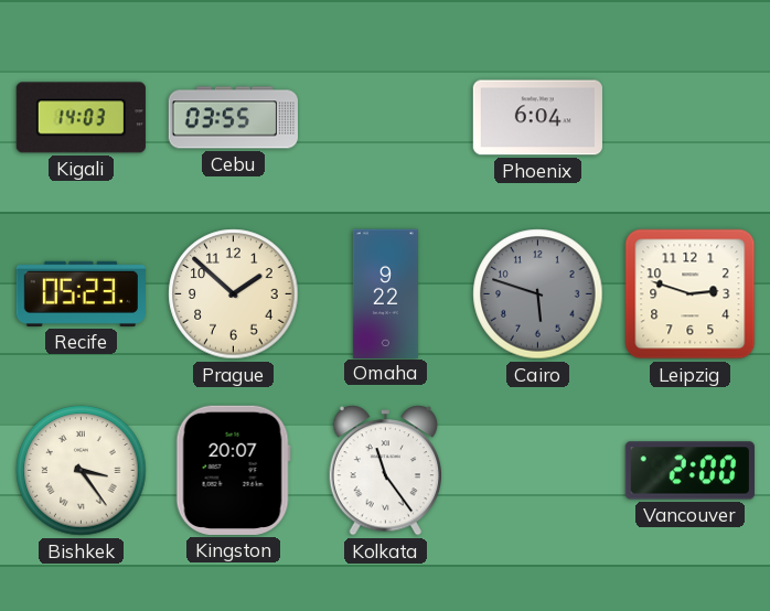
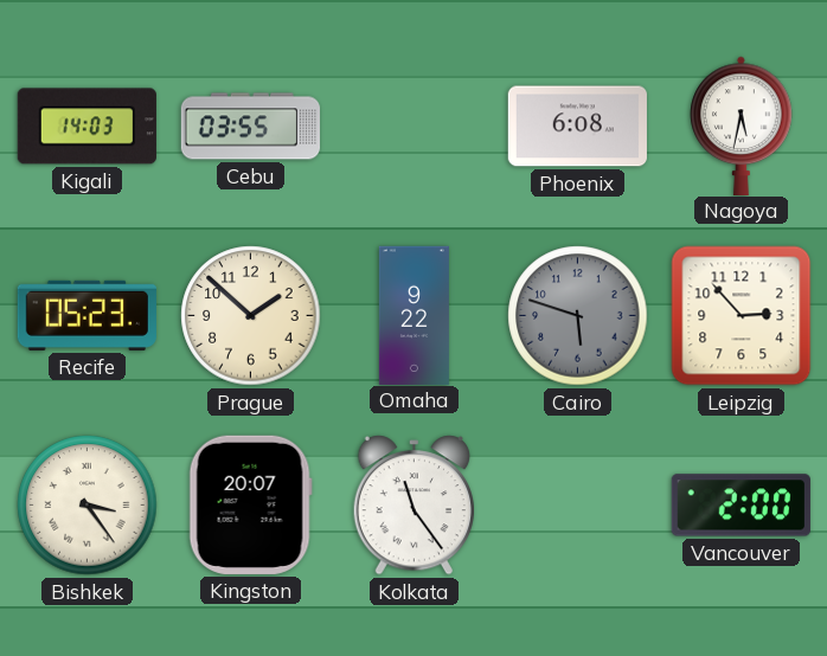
Phoenix: 6:04 -> 6:08
Nagoya: none -> 5:32
Leipzig: 2:48 -> 2:53
